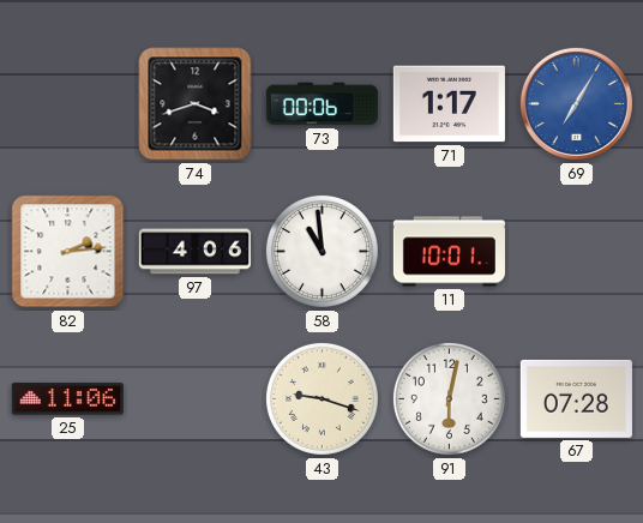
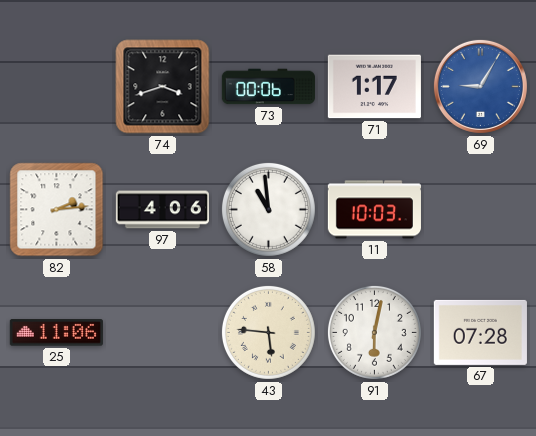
69: 7:05 -> 9:05
11: 10:01 -> 10:03
43: 9:18 -> 5:46
